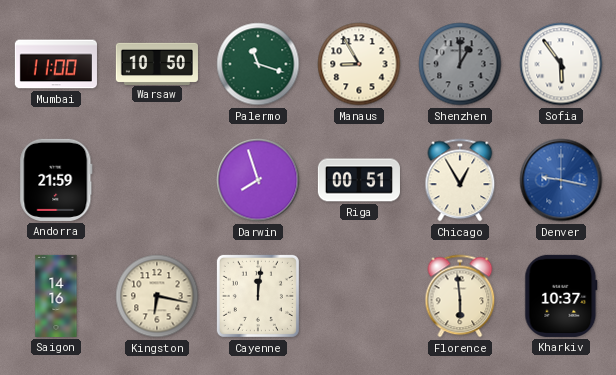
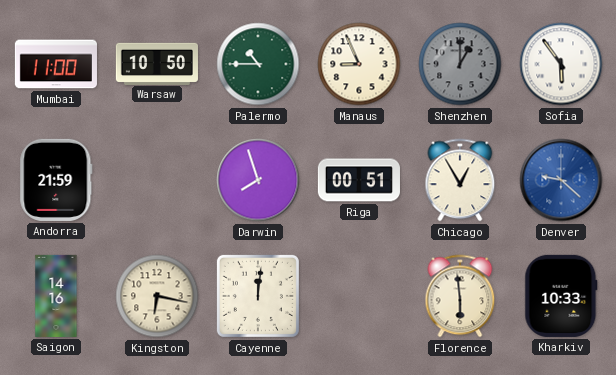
Palermo: 11:18 -> 10:45
Manaus: 8:55 -> 8:56
Denver: 9:17 -> 9:22
Kharkiv: 10:37 -> 10:33
